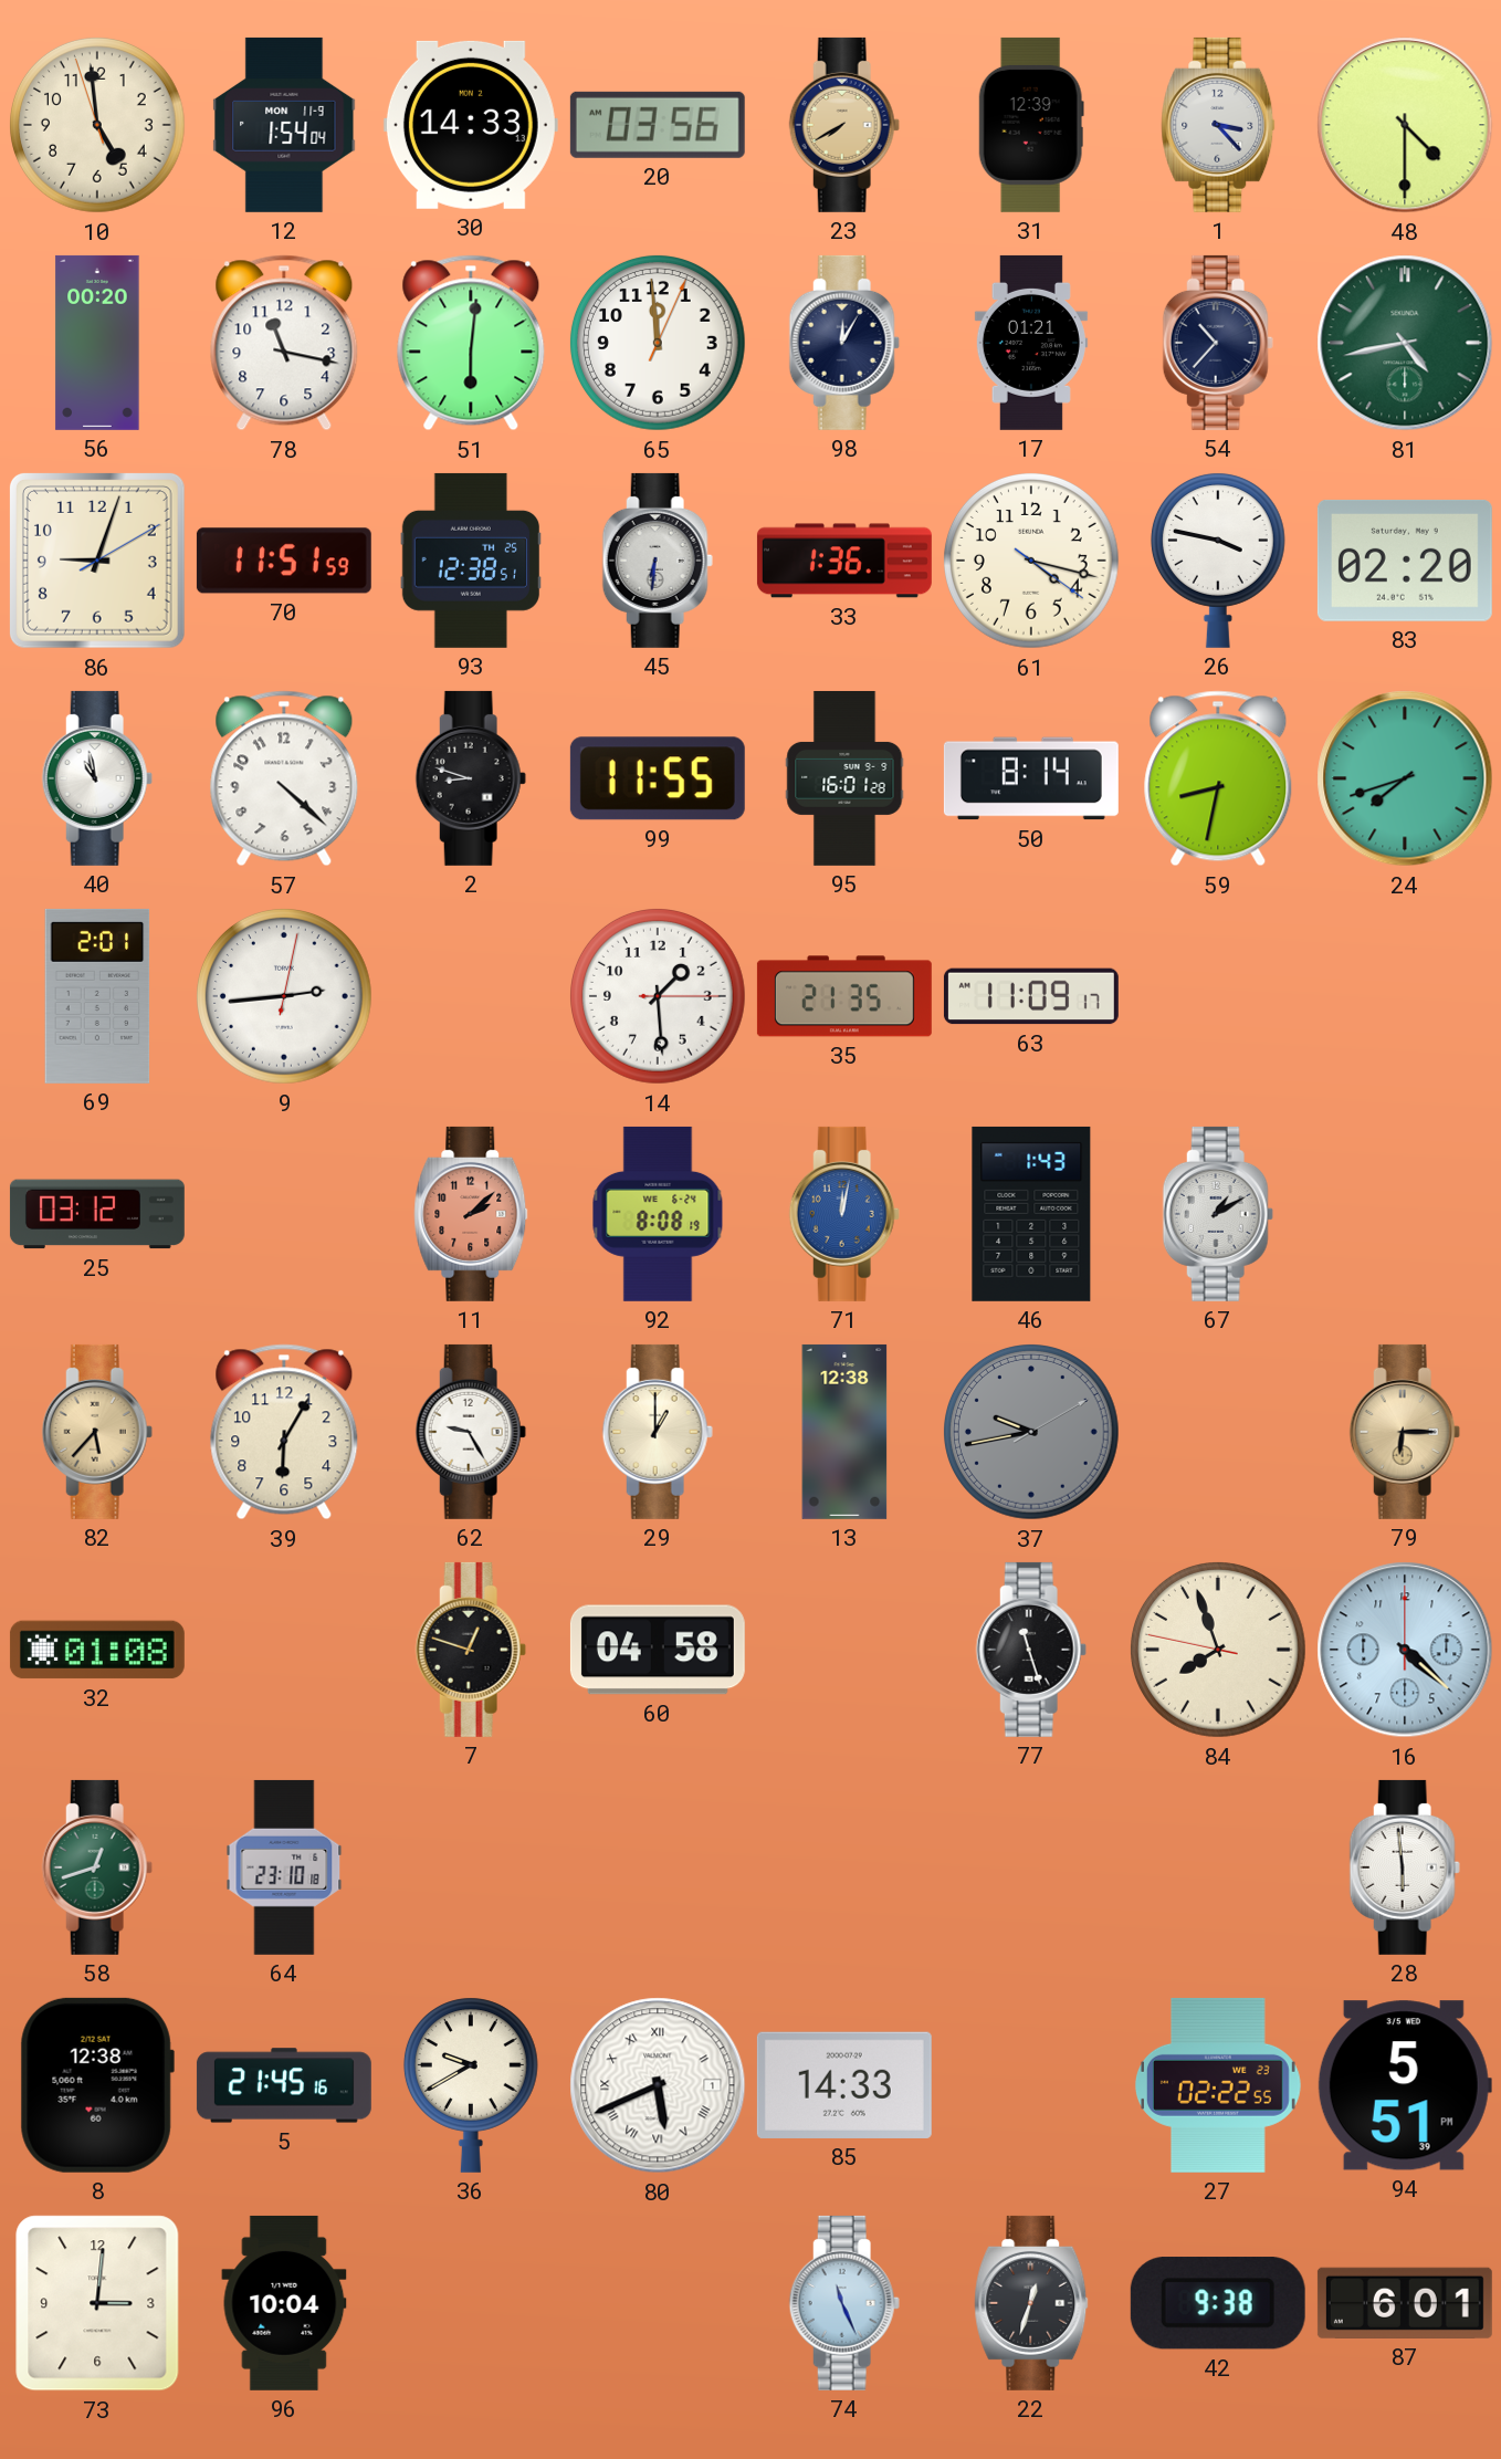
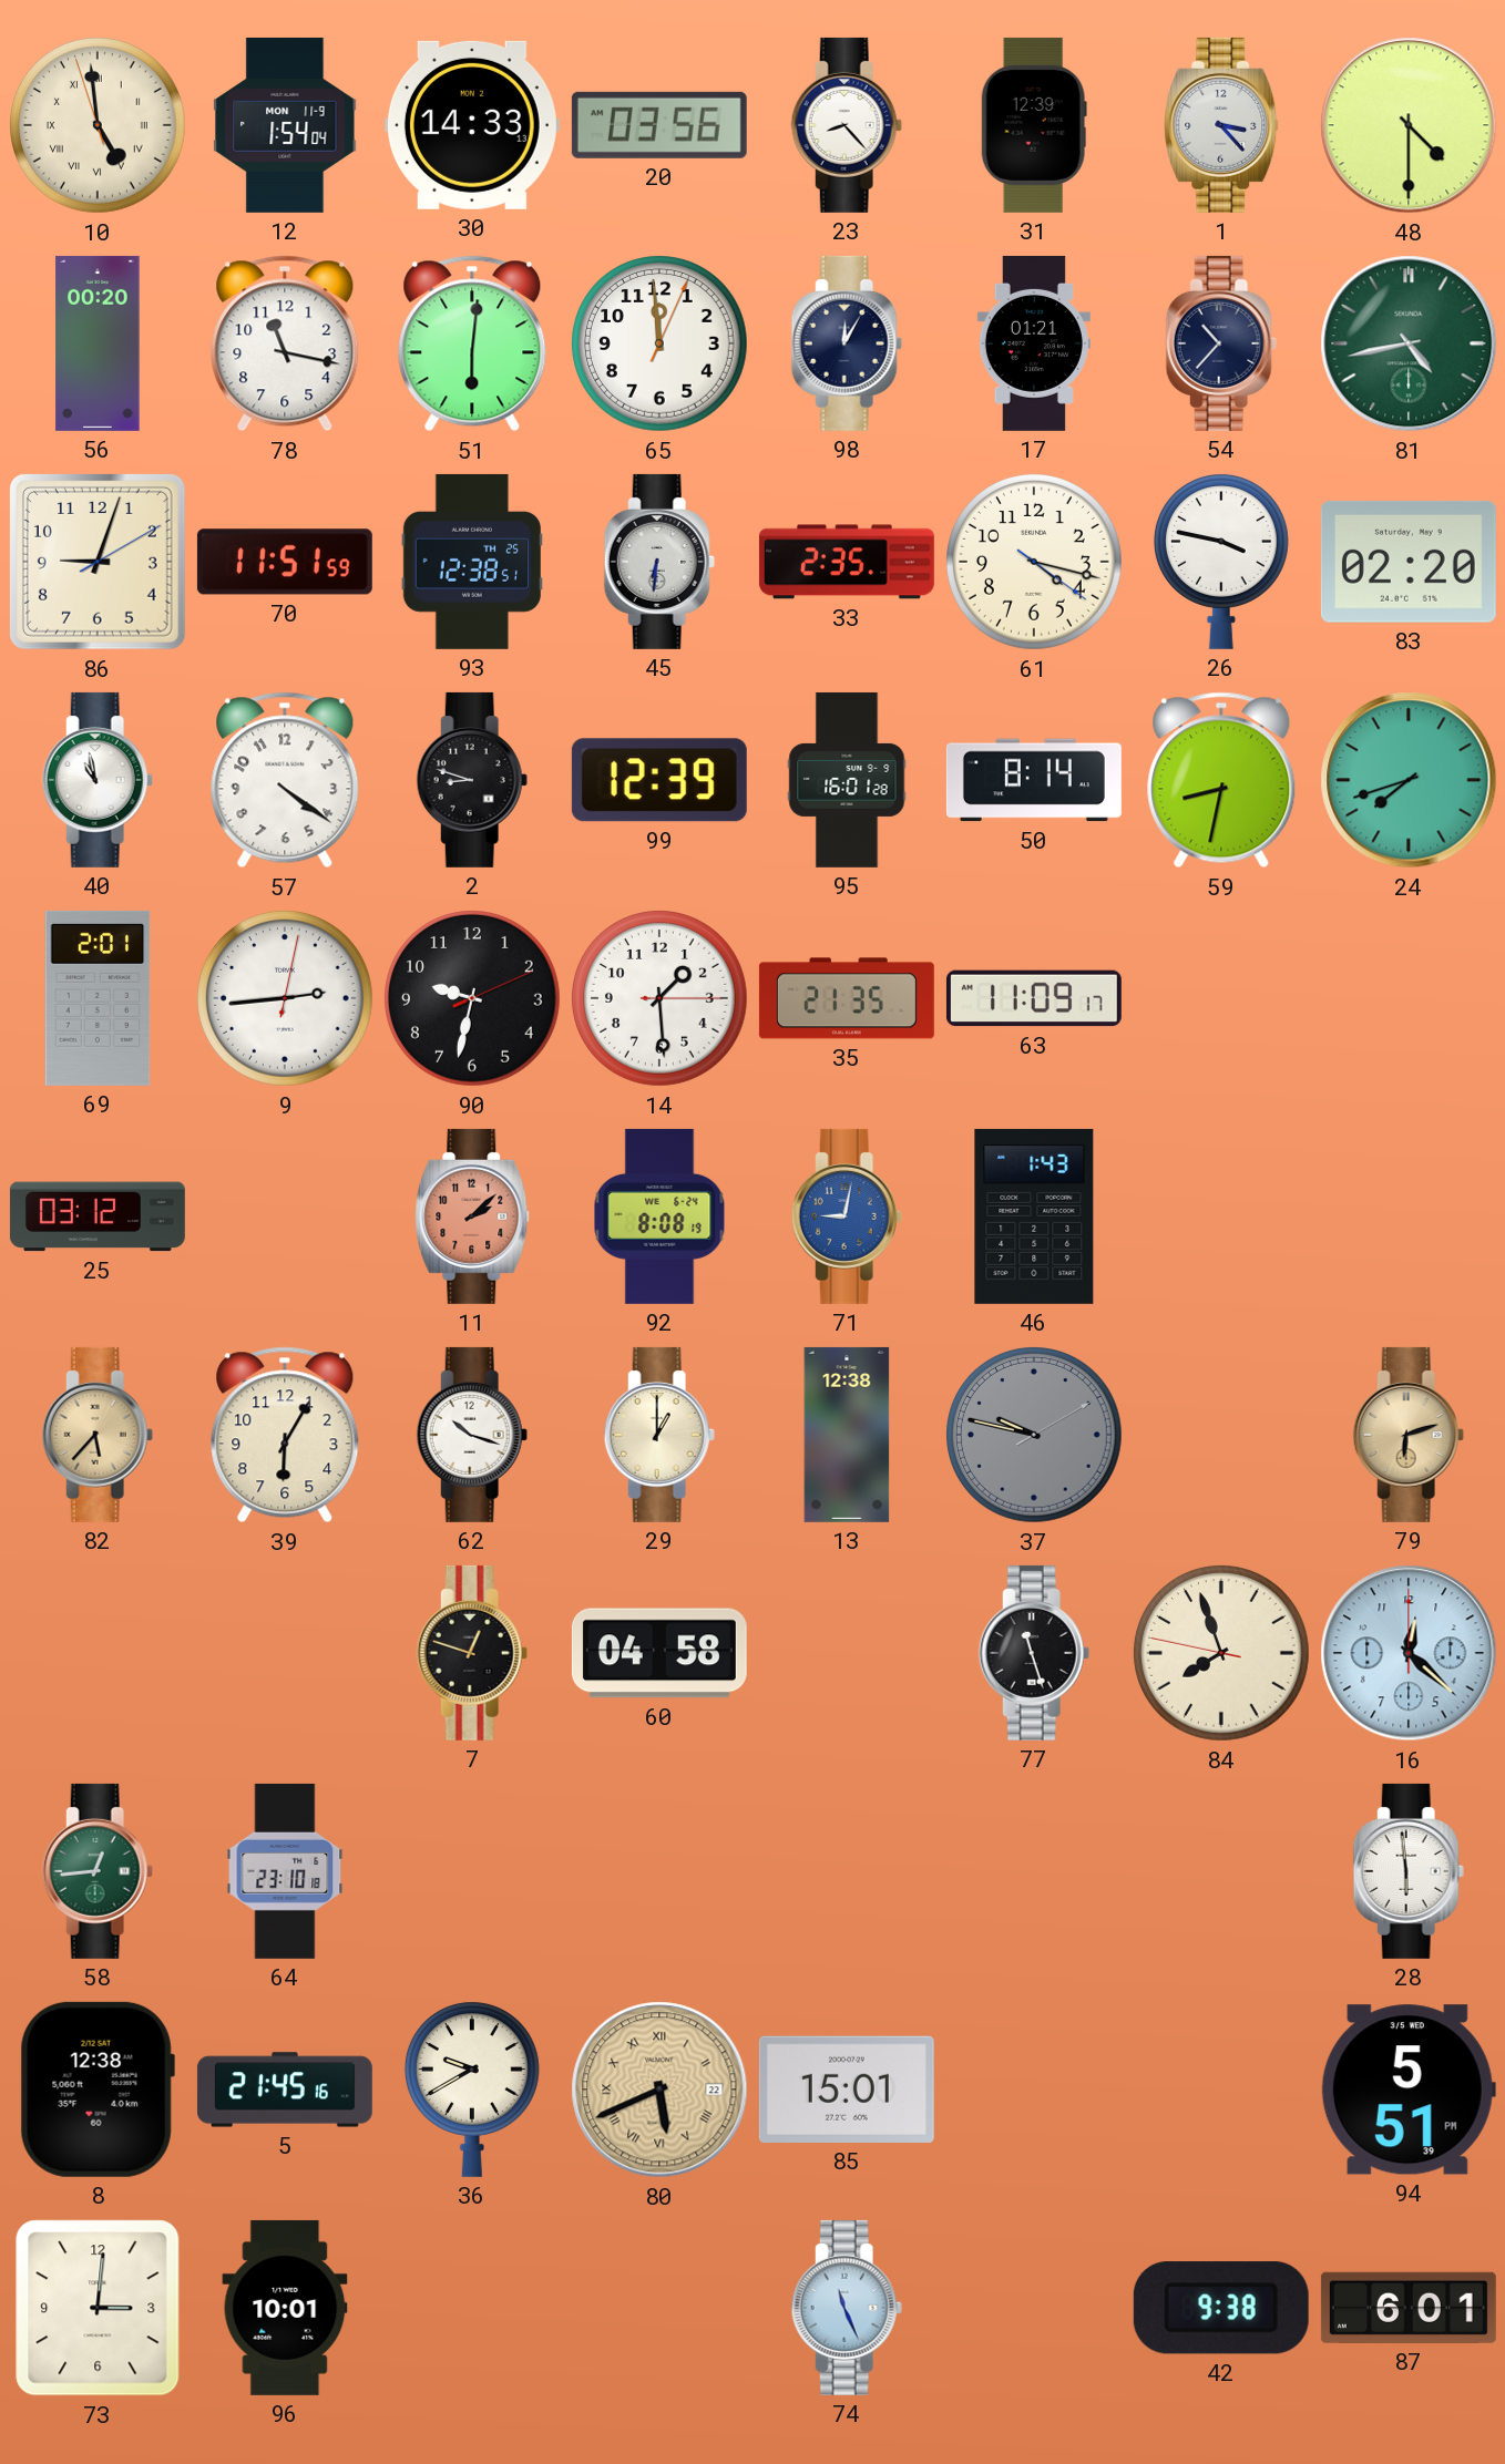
10 numerals: Arabic -> Roman
23: 7:40 -> 8:23
23 dial: champagne -> white
33: 1:36 -> 2:35
57: 4:22 -> 4:21
99: 11:55 -> 12:39
90: none -> 9:32
71: 12:02 -> 9:02
67: 1:10 -> none
62: 9:25 -> 10:18
37: 9:43 -> 9:47
79: 6:15 -> 6:12
32: 01:08 -> none
16: 4:22 -> 12:22
58: 12:42 -> 12:44
80 date: 1 -> 22
80 dial: white -> champagne
85: 14:33 -> 15:01
27: 02:22 -> none
96: 10:04 -> 10:01
22: 12:33 -> none
